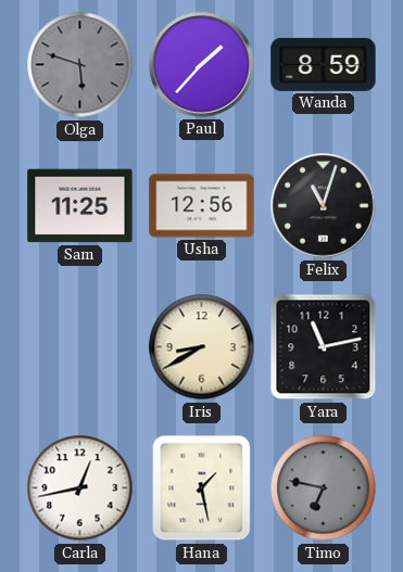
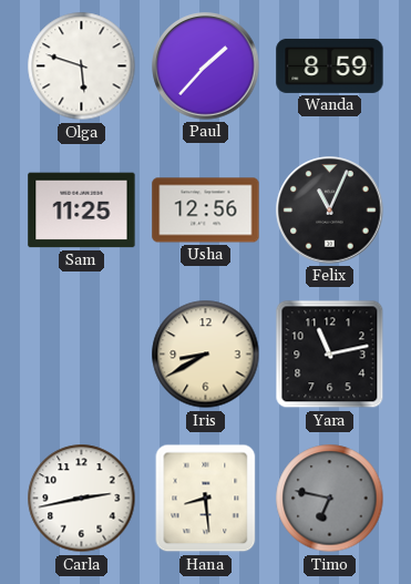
Olga dial: grey -> white
Felix: 11:03 -> 11:04
Carla: 12:43 -> 2:43
Hana: 1:28 -> 8:29
